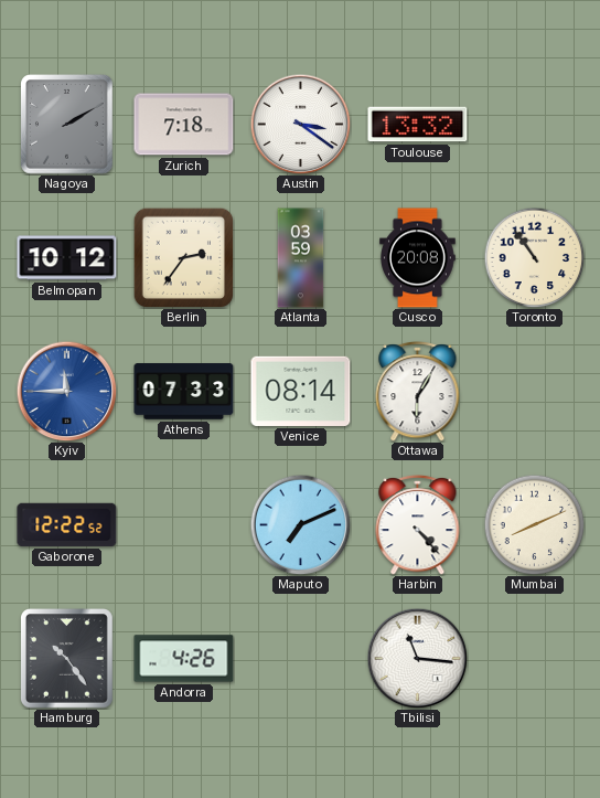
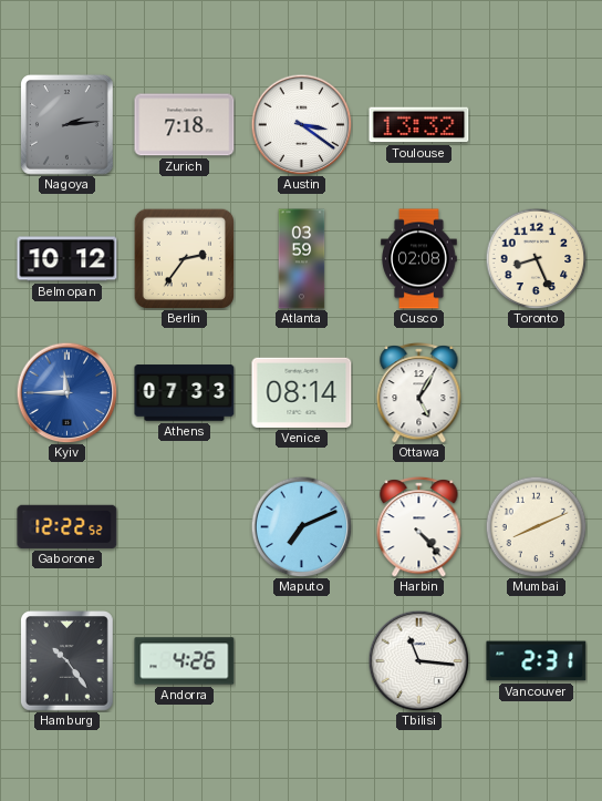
Nagoya: 2:10 -> 2:14
Cusco: 20:08 -> 02:08
Toronto: 10:54 -> 8:26
Ottawa: 6:05 -> 5:05
Vancouver: none -> 2:31
